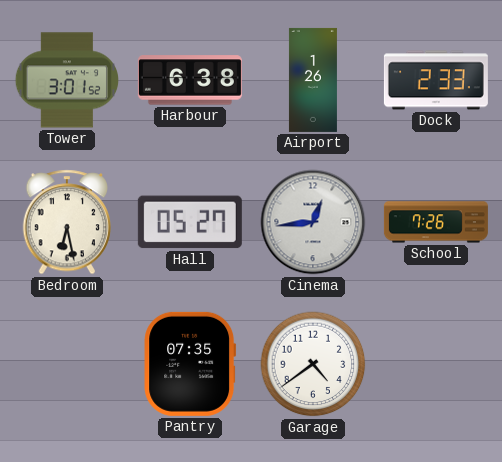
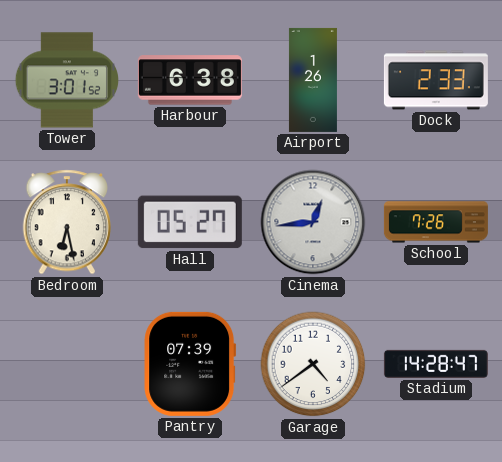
Pantry: 07:35 -> 07:39
Stadium: none -> 14:28
